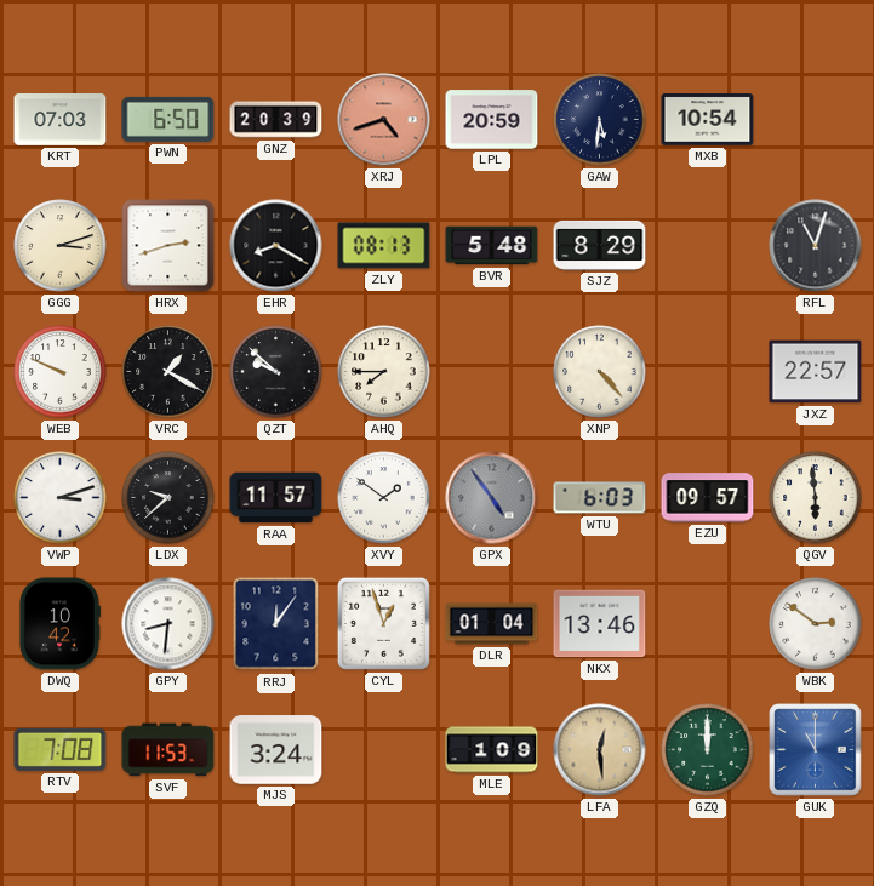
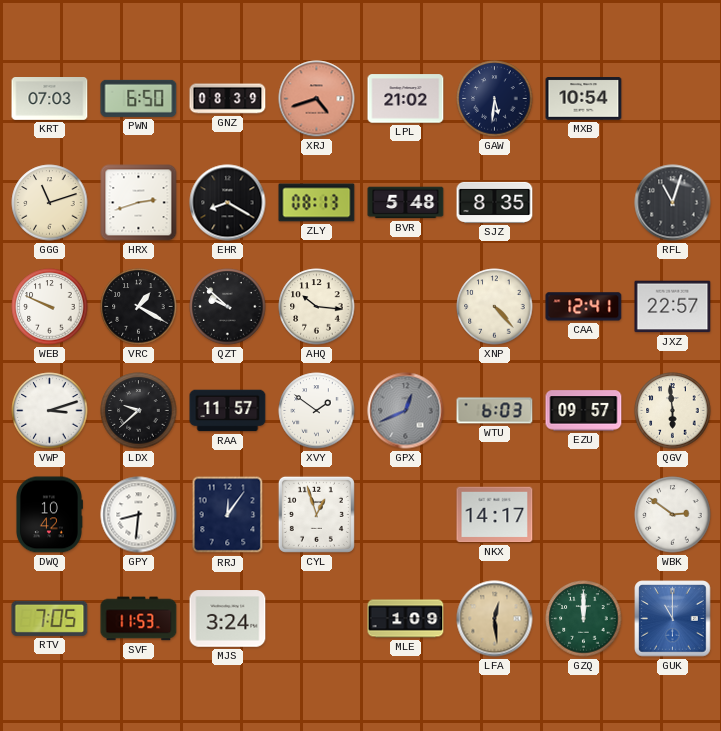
GNZ: 20:39 -> 08:39
LPL: 20:59 -> 21:02
GGG: 3:12 -> 11:12
SJZ: 8:29 -> 8:35
AHQ: 7:45 -> 10:16
CAA: none -> 12:41
GPX: 4:54 -> 12:41
DLR: 01:04 -> none
NKX: 13:46 -> 14:17
RTV: 7:08 -> 7:05
